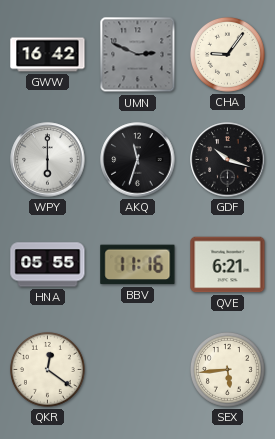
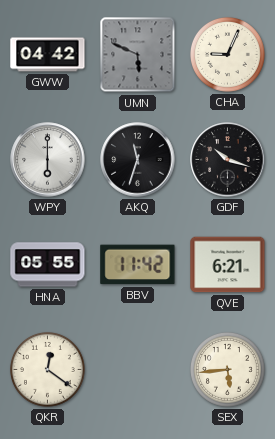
GWW: 16:42 -> 04:42
UMN: 2:49 -> 5:49
CHA: 9:06 -> 9:04
BBV: 11:16 -> 11:42
